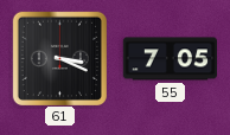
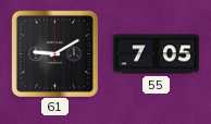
61: 3:19 -> 9:10
